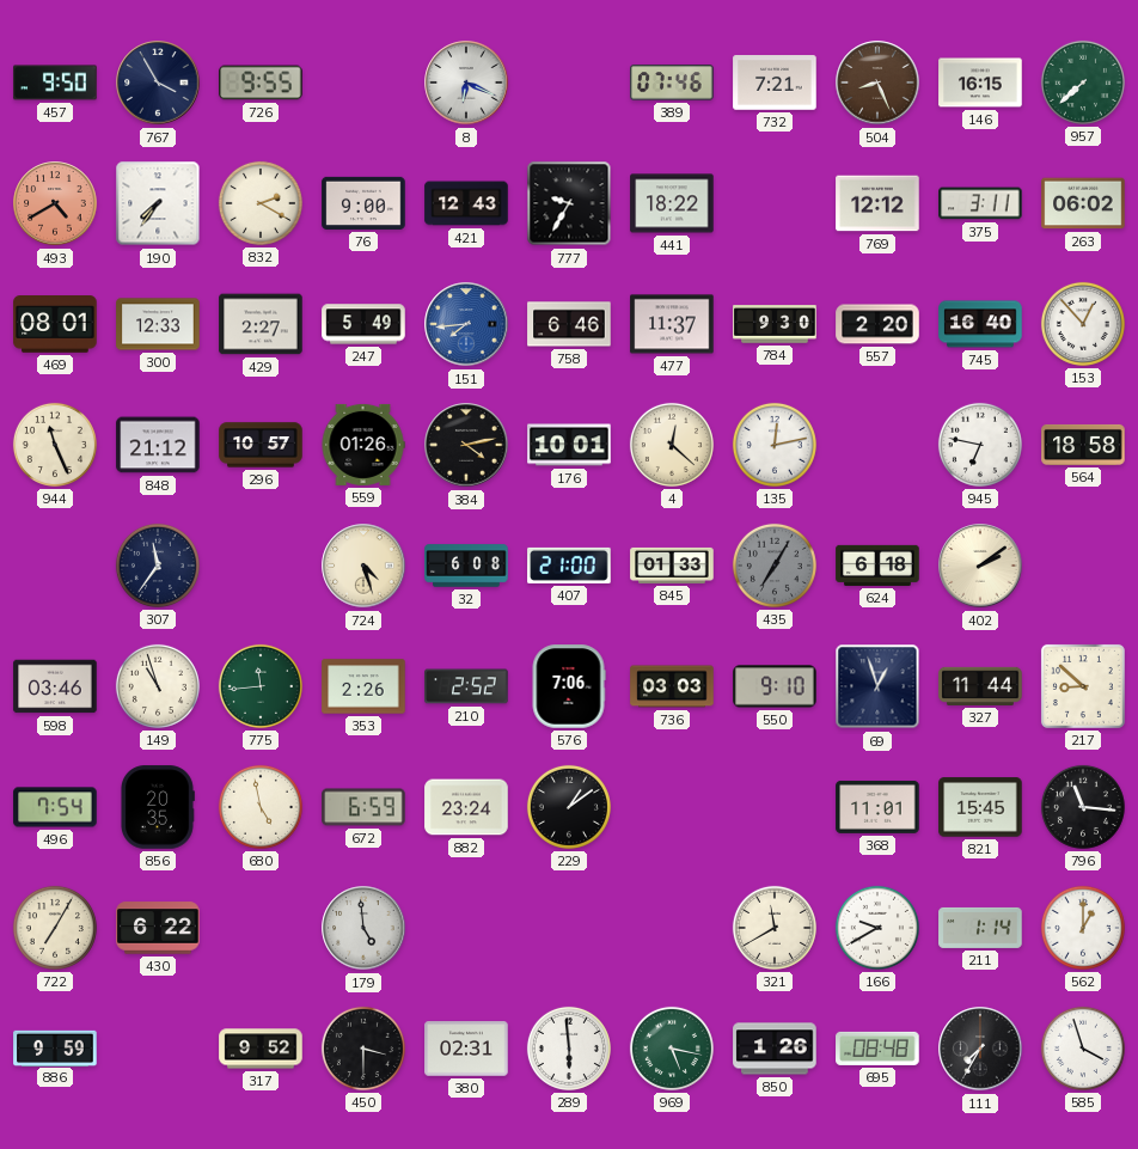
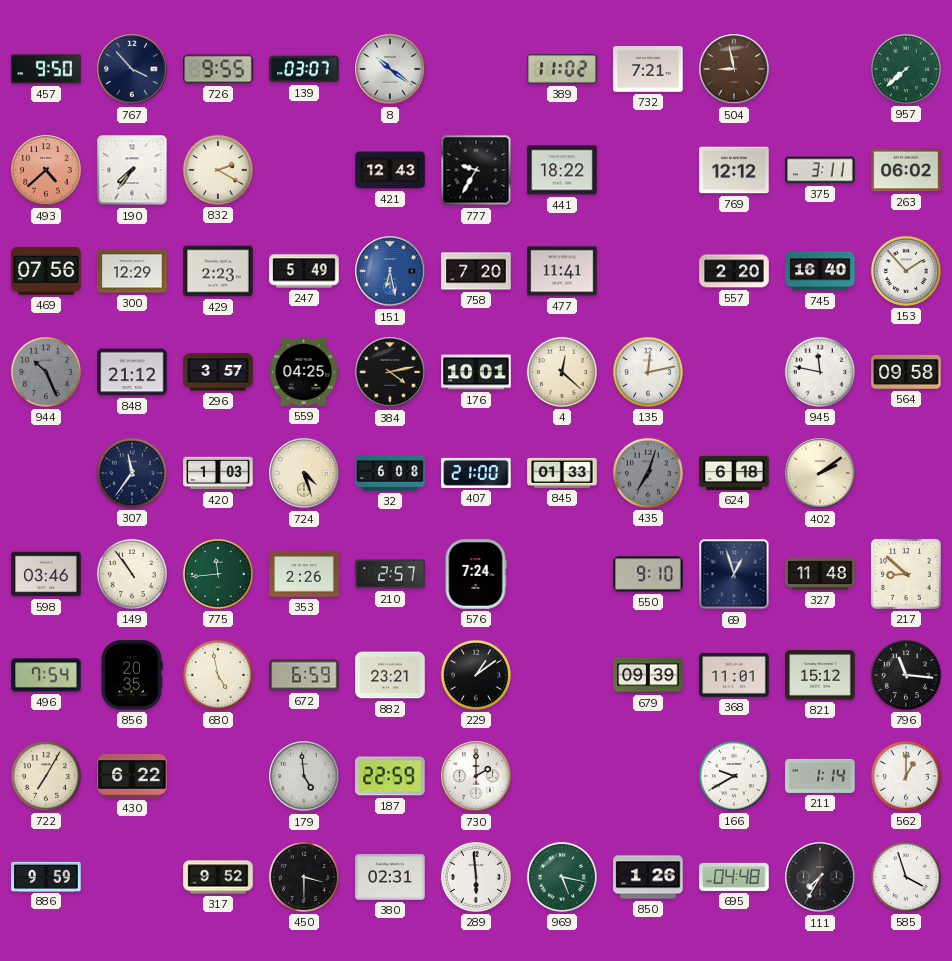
767: 3:55 -> 3:53
139: none -> 03:07
8: 6:19 -> 10:21
389: 07:46 -> 11:02
504: 8:26 -> 8:58
146: 16:15 -> none
493: 4:40 -> 4:38
76: 9:00 -> none
469: 08:01 -> 07:56
300: 12:33 -> 12:29
429: 2:27 -> 2:23
151: 7:44 -> 6:28
758: 6:46 -> 7:20
477: 11:37 -> 11:41
784: 9:30 -> none
153: 12:53 -> 1:53
944: 11:26 -> 10:26
944 dial: cream -> grey
296: 10:57 -> 3:57
559: 01:26 -> 04:25
945: 6:47 -> 11:47
564: 18:58 -> 09:58
420: none -> 1:03
435: 7:05 -> 7:03
149: 10:57 -> 10:54
210: 2:52 -> 2:57
576: 7:06 -> 7:24
736: 03:03 -> none
327: 11:44 -> 11:48
882: 23:24 -> 23:21
679: none -> 09:39
821: 15:45 -> 15:12
187: none -> 22:59
730: none -> 2:00
321: 11:40 -> none
695: 08:48 -> 04:48
